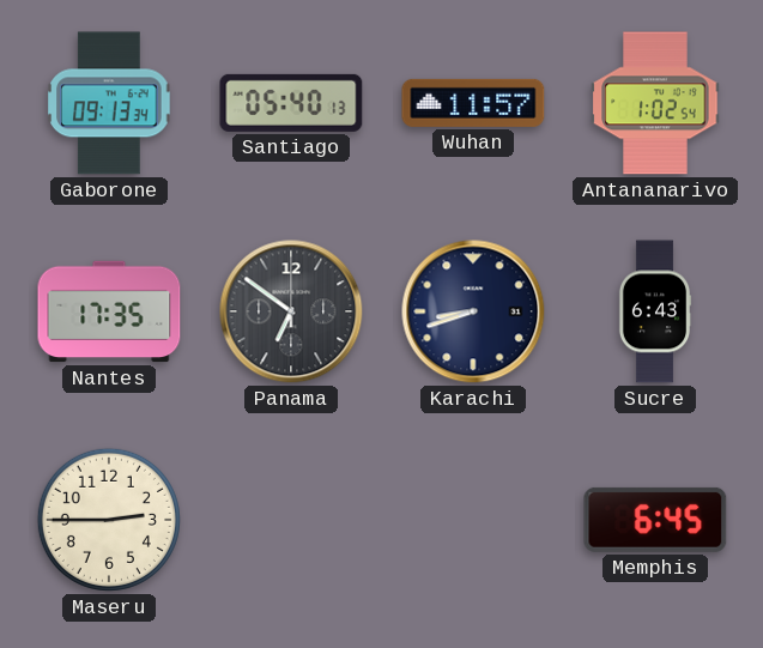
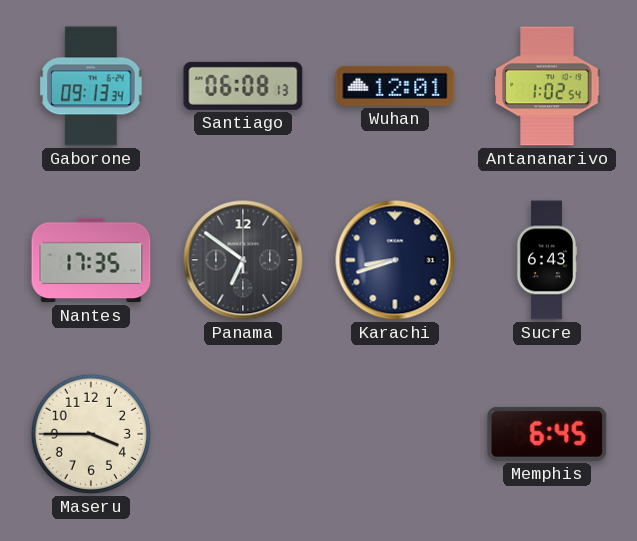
Santiago: 05:40 -> 06:08
Wuhan: 11:57 -> 12:01
Maseru: 2:45 -> 3:45
